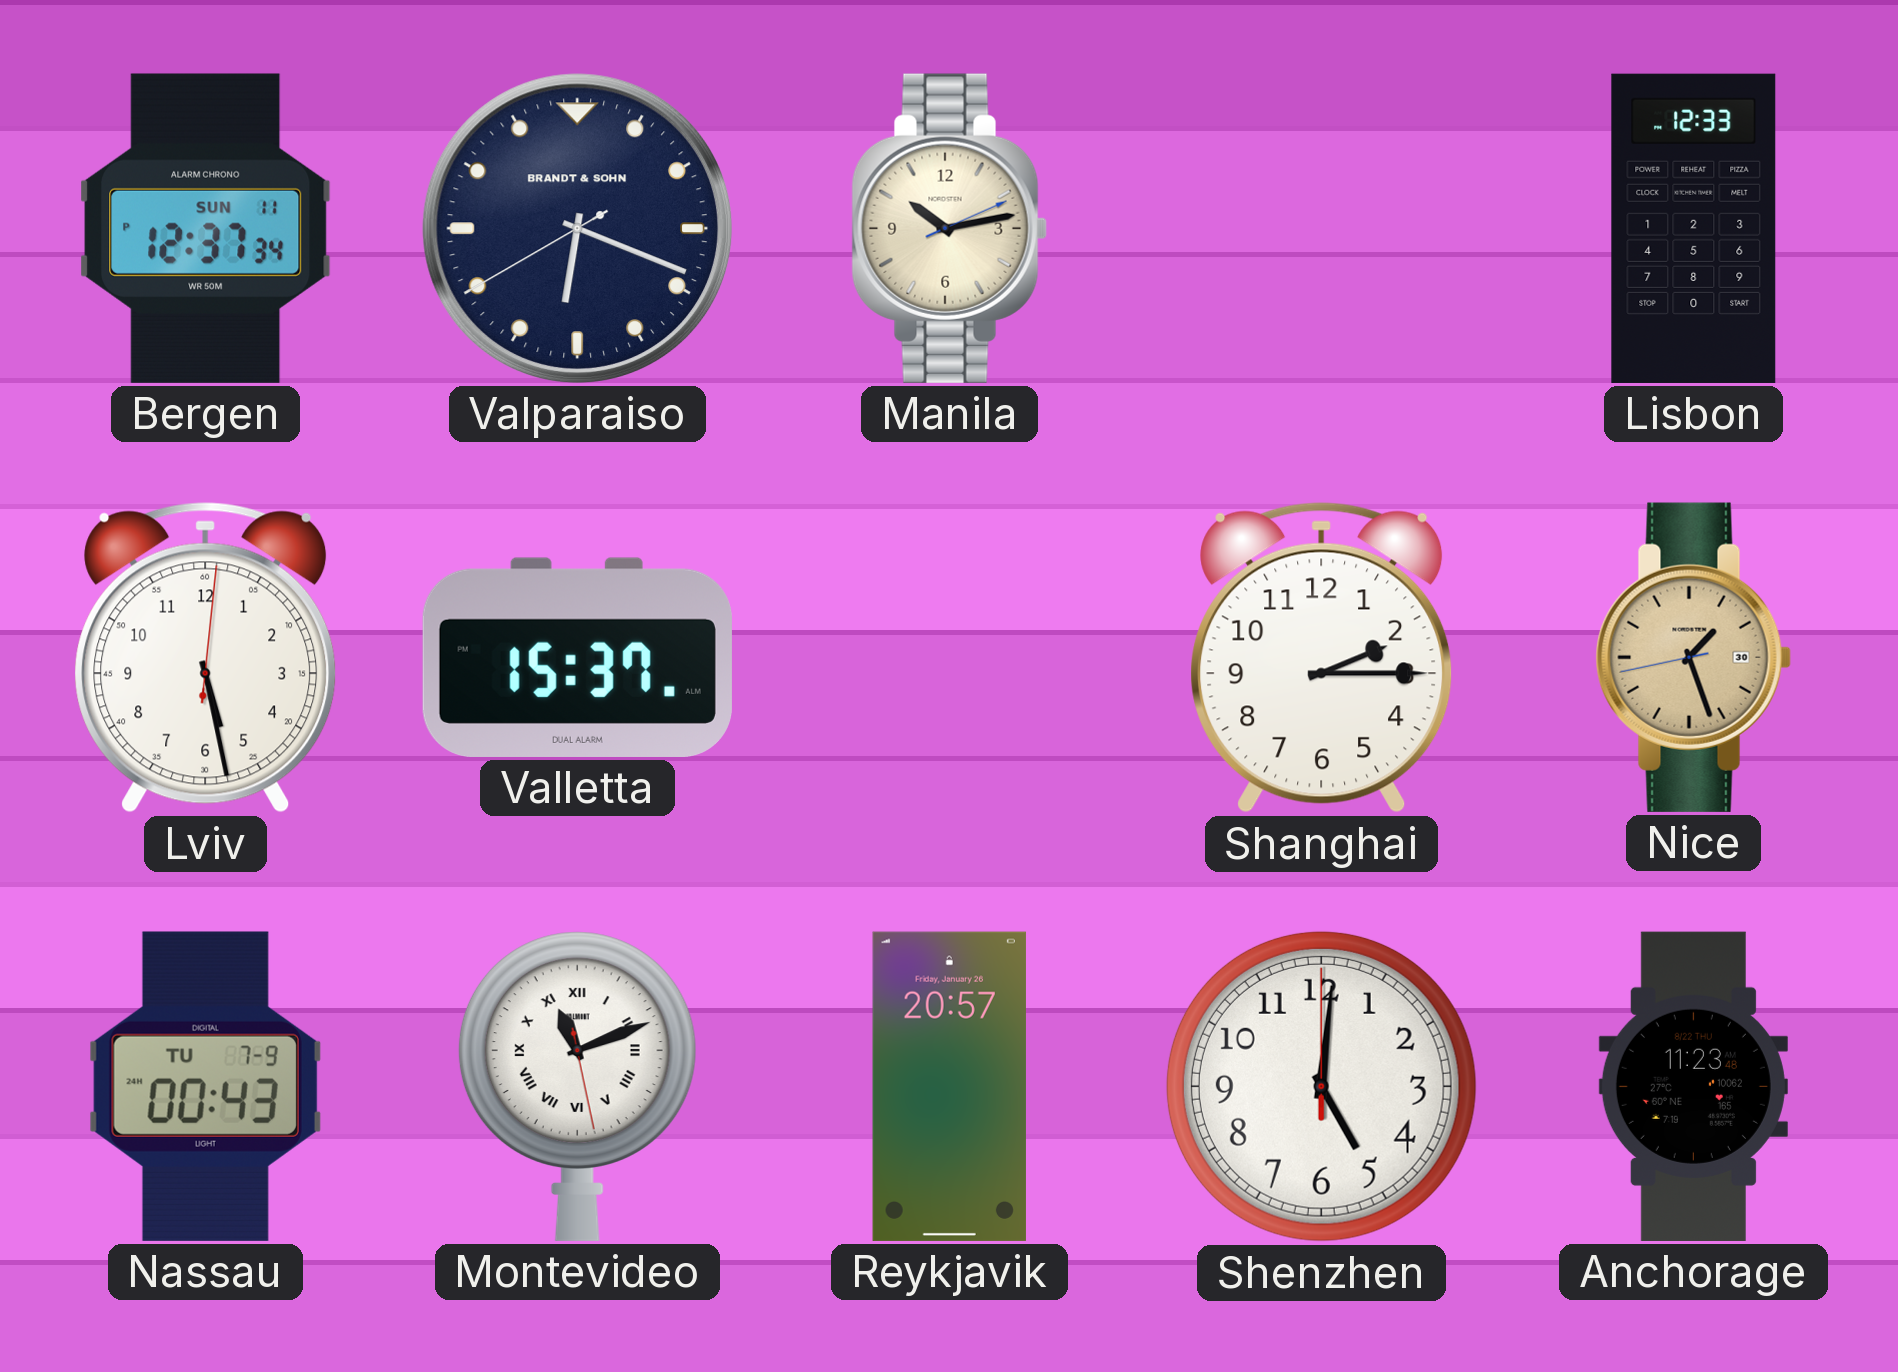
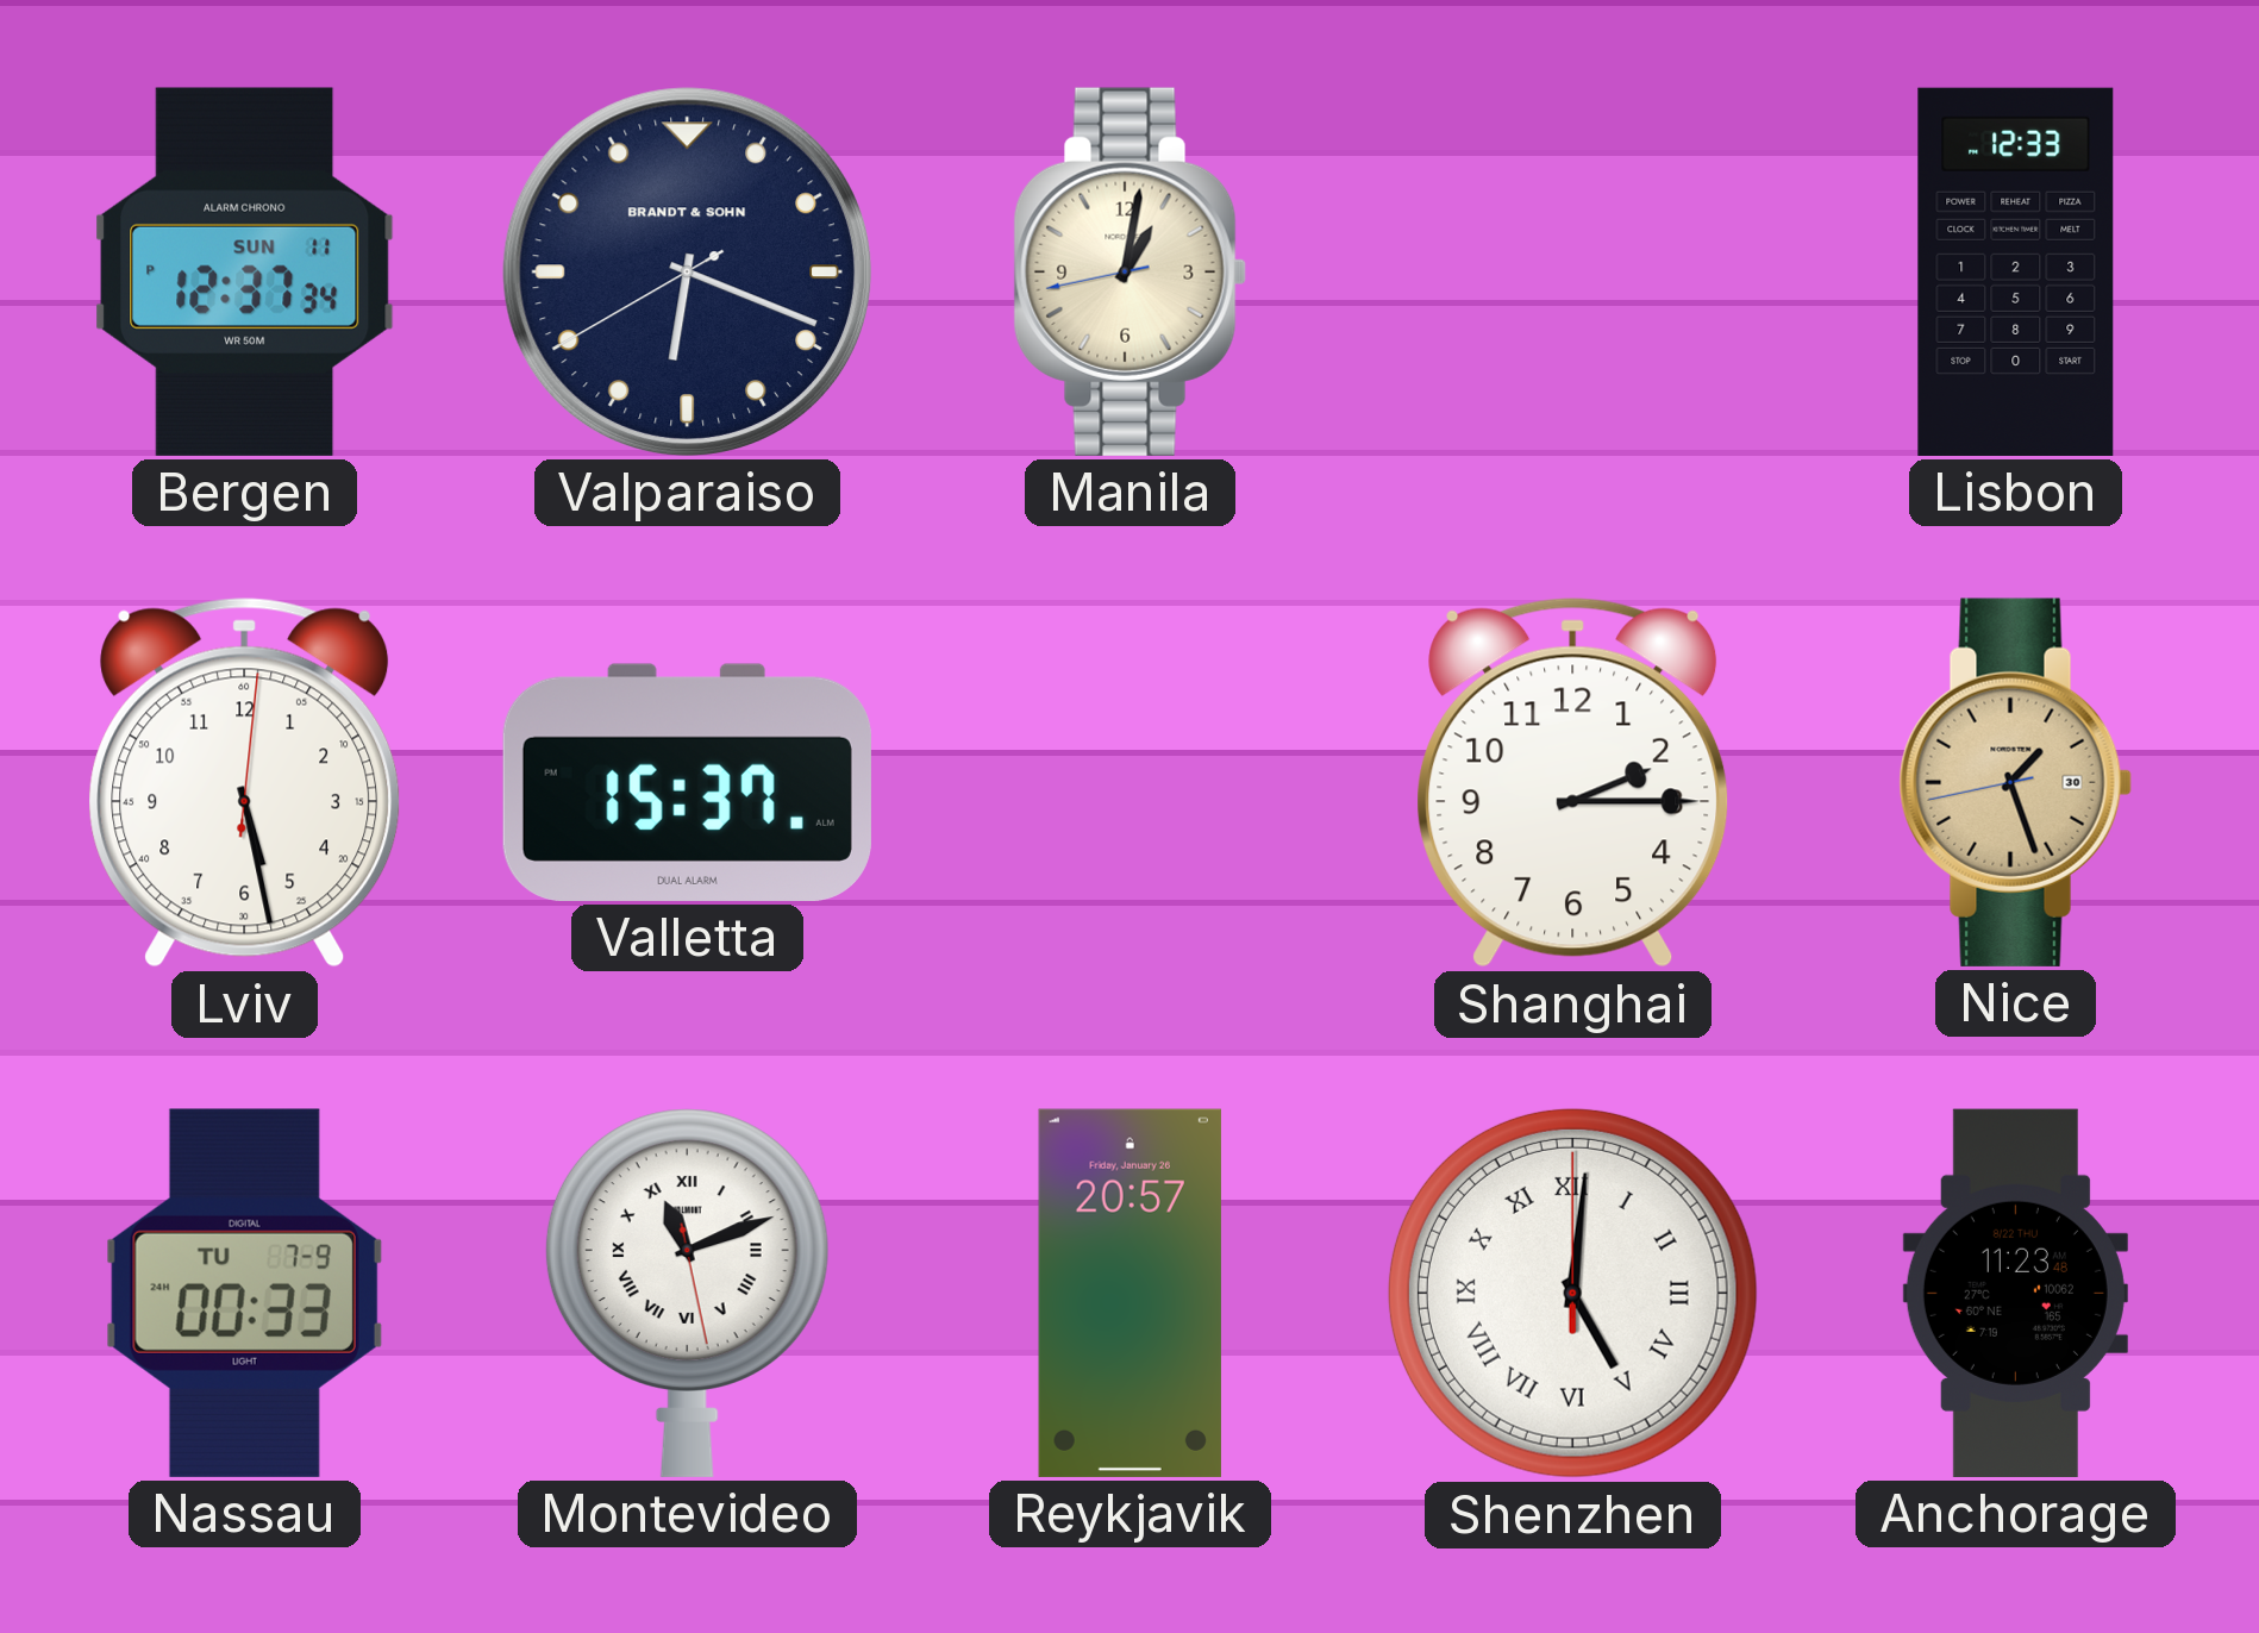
Manila: 10:13 -> 1:01
Nassau: 00:43 -> 00:33
Shenzhen numerals: Arabic -> Roman
